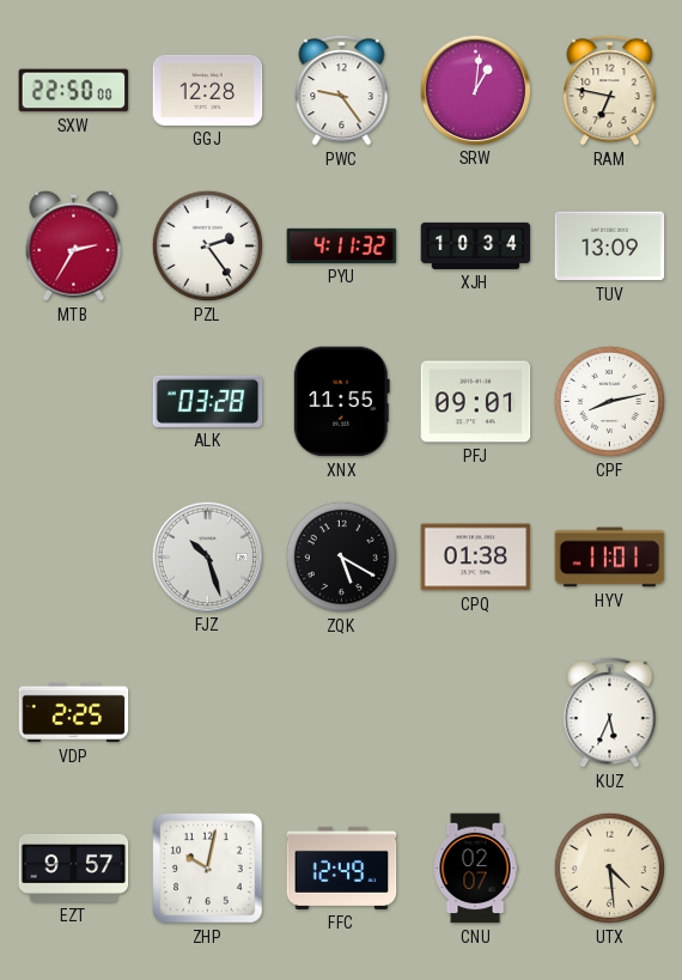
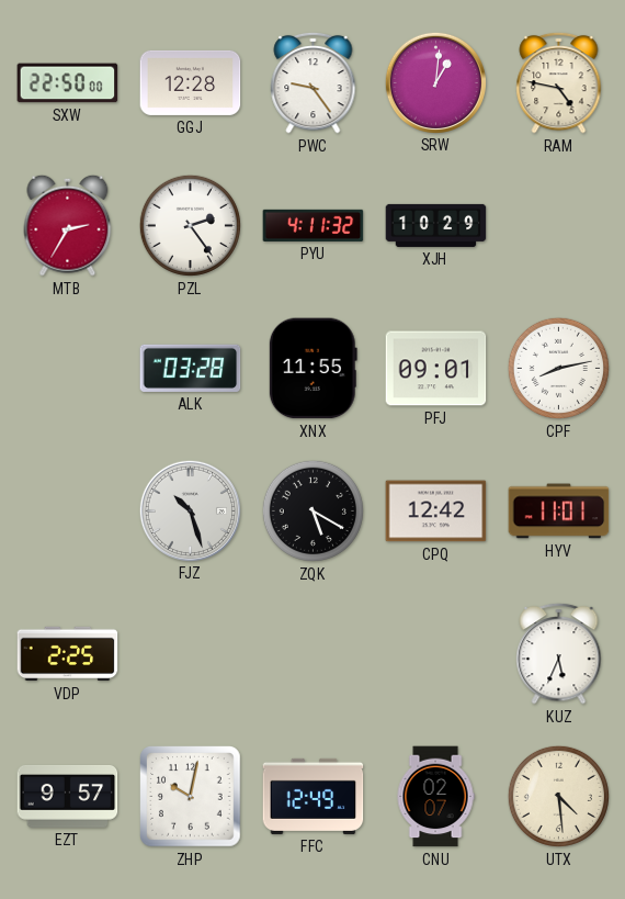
RAM: 6:47 -> 4:47
XJH: 10:34 -> 10:29
TUV: 13:09 -> none
CPQ: 01:38 -> 12:42
